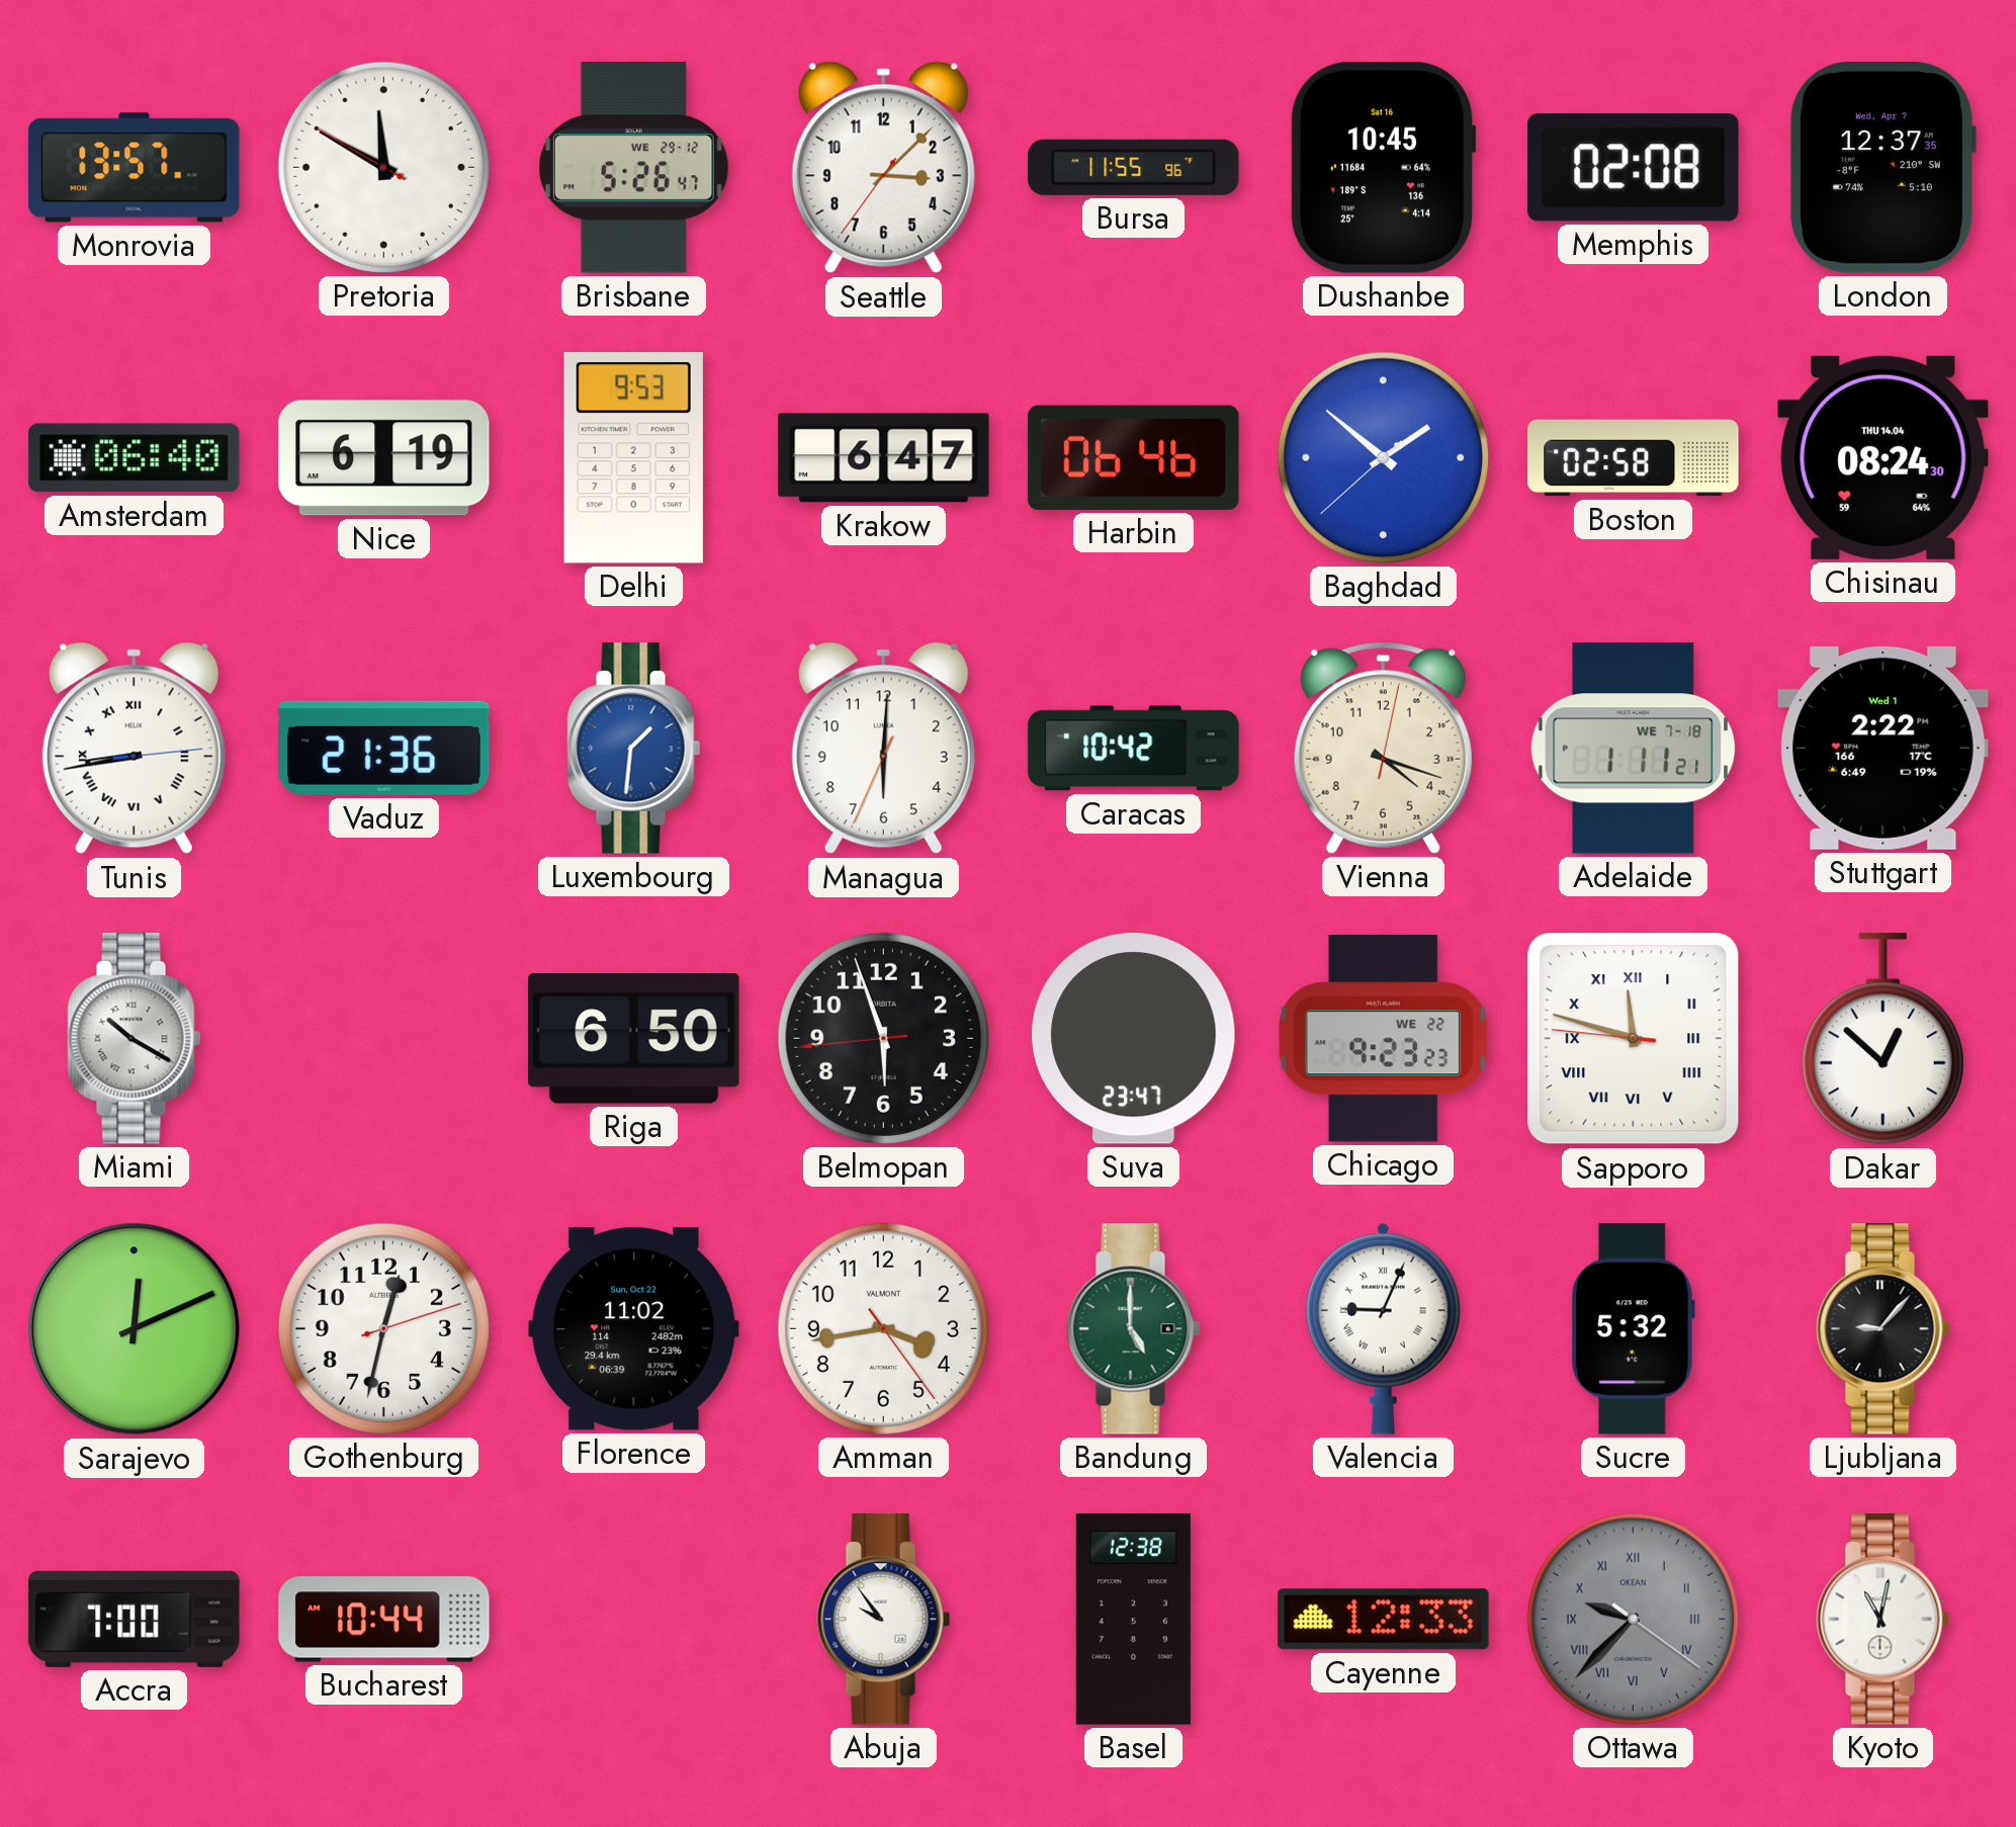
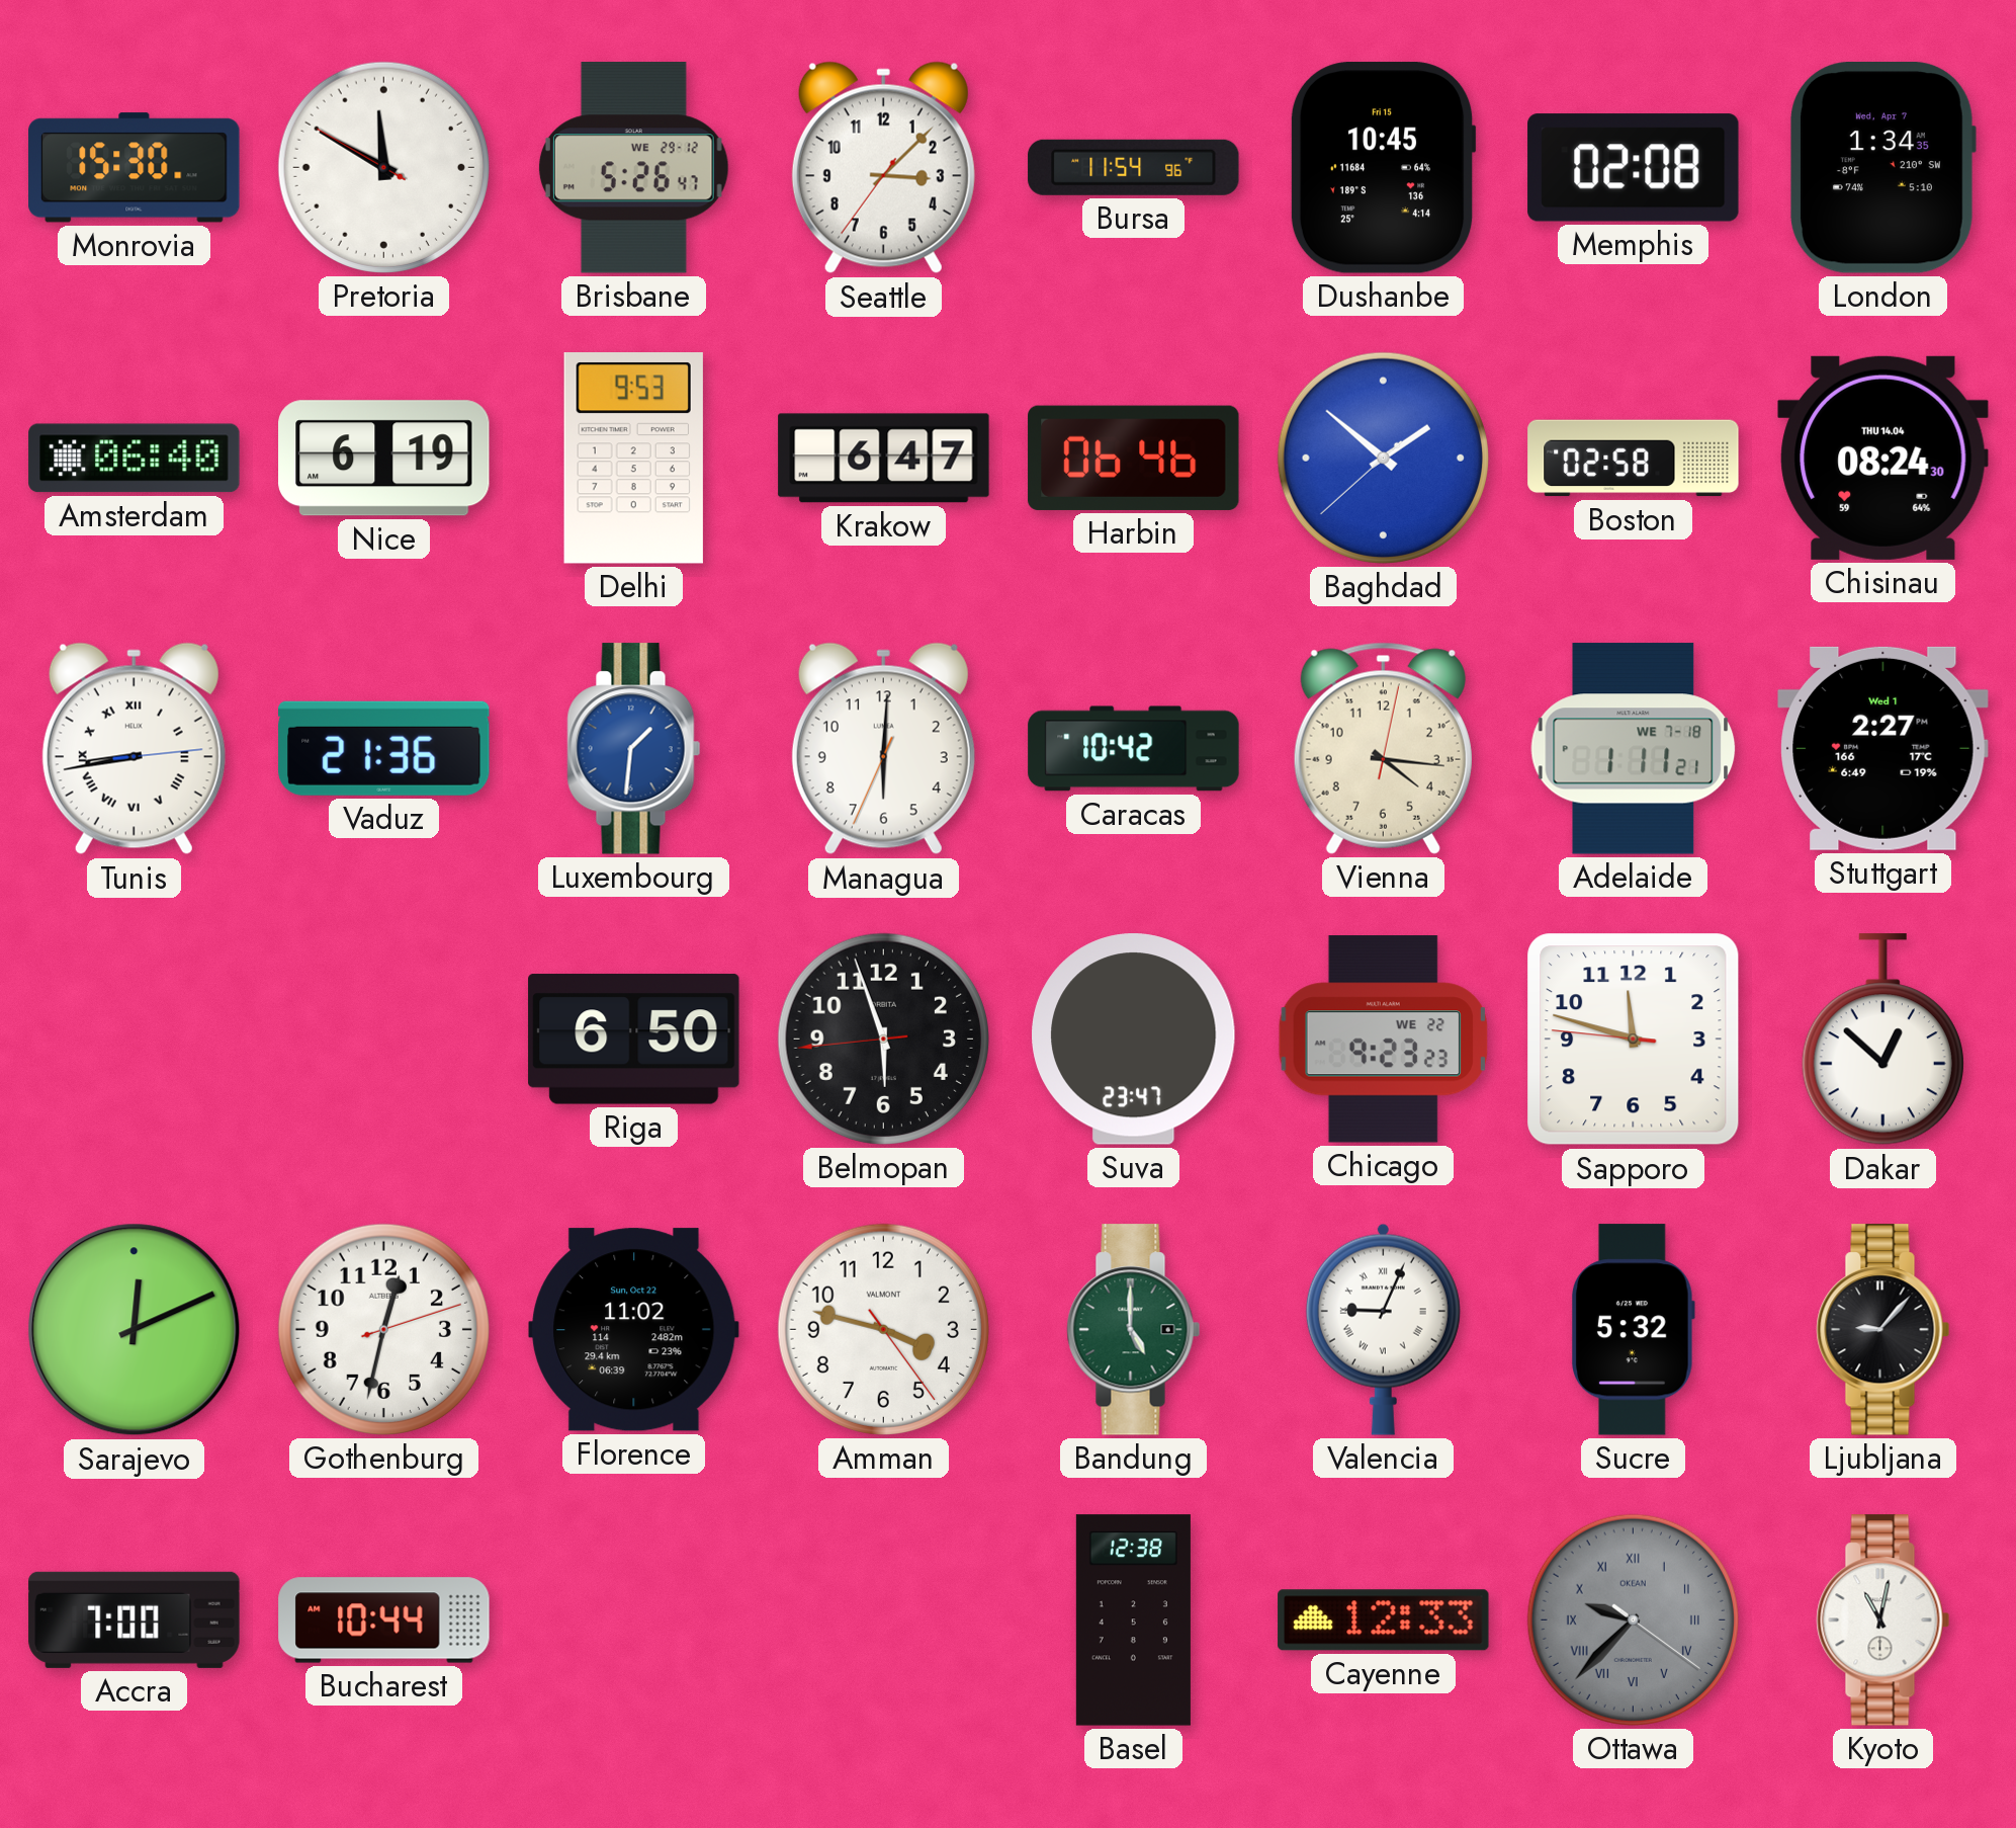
Monrovia: 13:57 -> 15:30
Bursa: 11:55 -> 11:54
Dushanbe date: Sat 16 -> Fri 15
London: 12:37 -> 1:34
Vienna: 4:18 -> 4:16
Stuttgart: 2:22 -> 2:27
Miami: 10:20 -> none
Sapporo numerals: Roman -> Arabic
Amman: 3:43 -> 3:47
Abuja: 9:54 -> none
